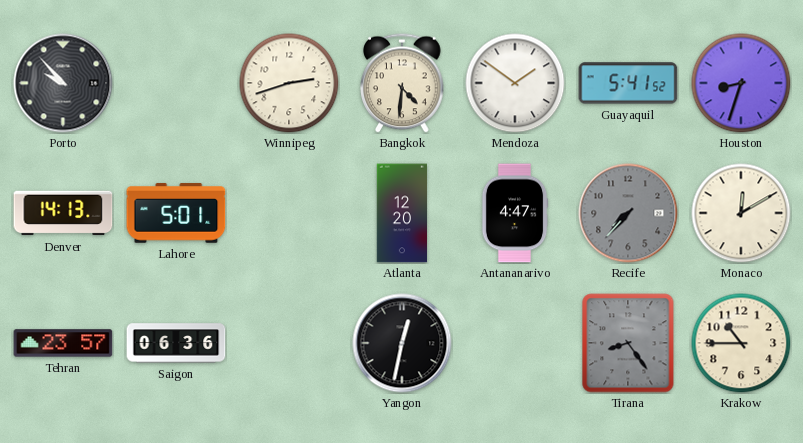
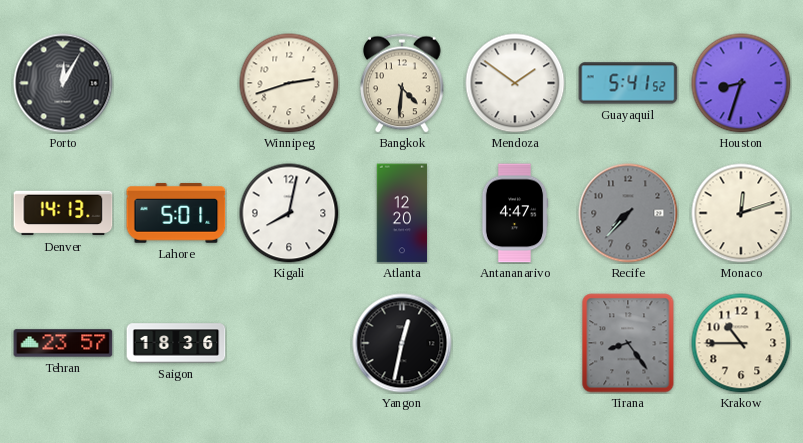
Porto: 9:53 -> 12:05
Kigali: none -> 8:02
Monaco: 12:10 -> 12:12
Saigon: 06:36 -> 18:36
